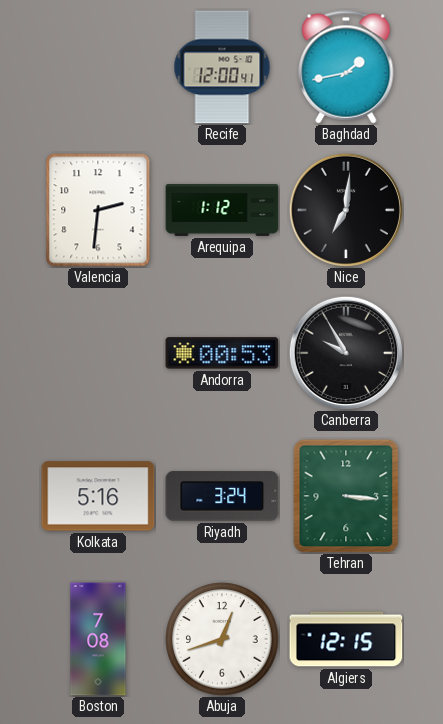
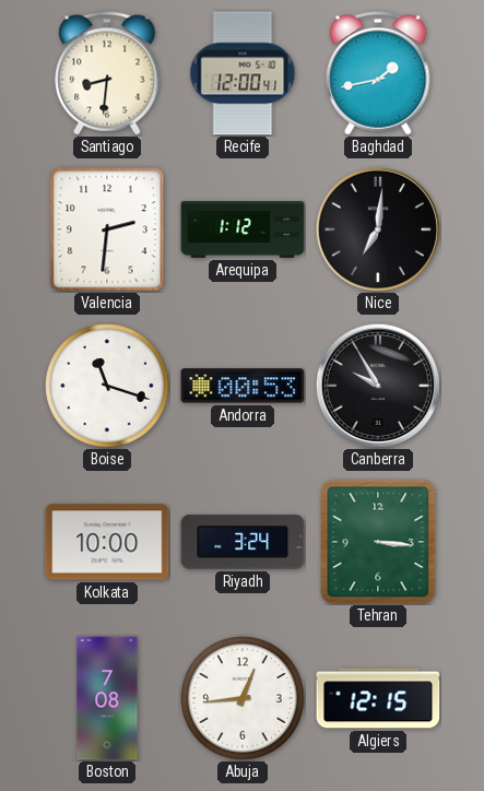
Santiago: none -> 8:31
Boise: none -> 11:18
Kolkata: 5:16 -> 10:00
Abuja: 12:42 -> 12:44
